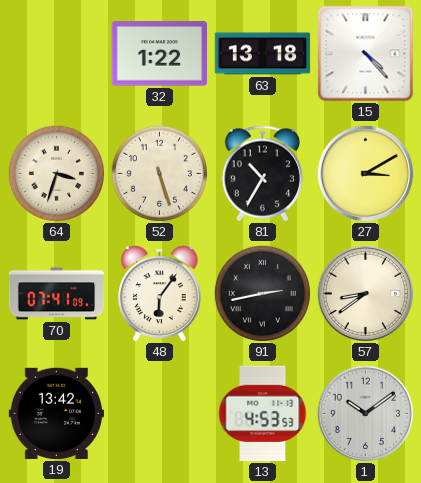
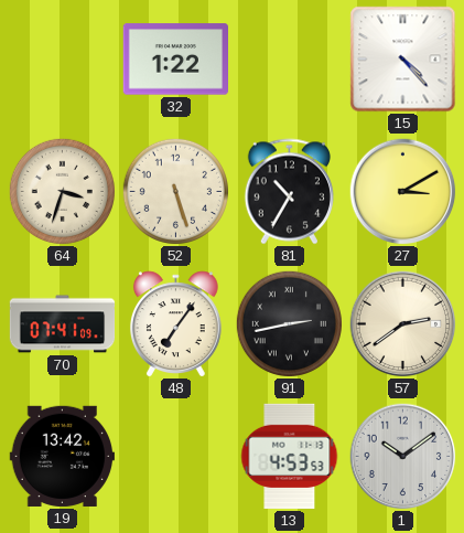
63: 13:18 -> none
48: 6:06 -> 7:06
57: 8:39 -> 2:39
